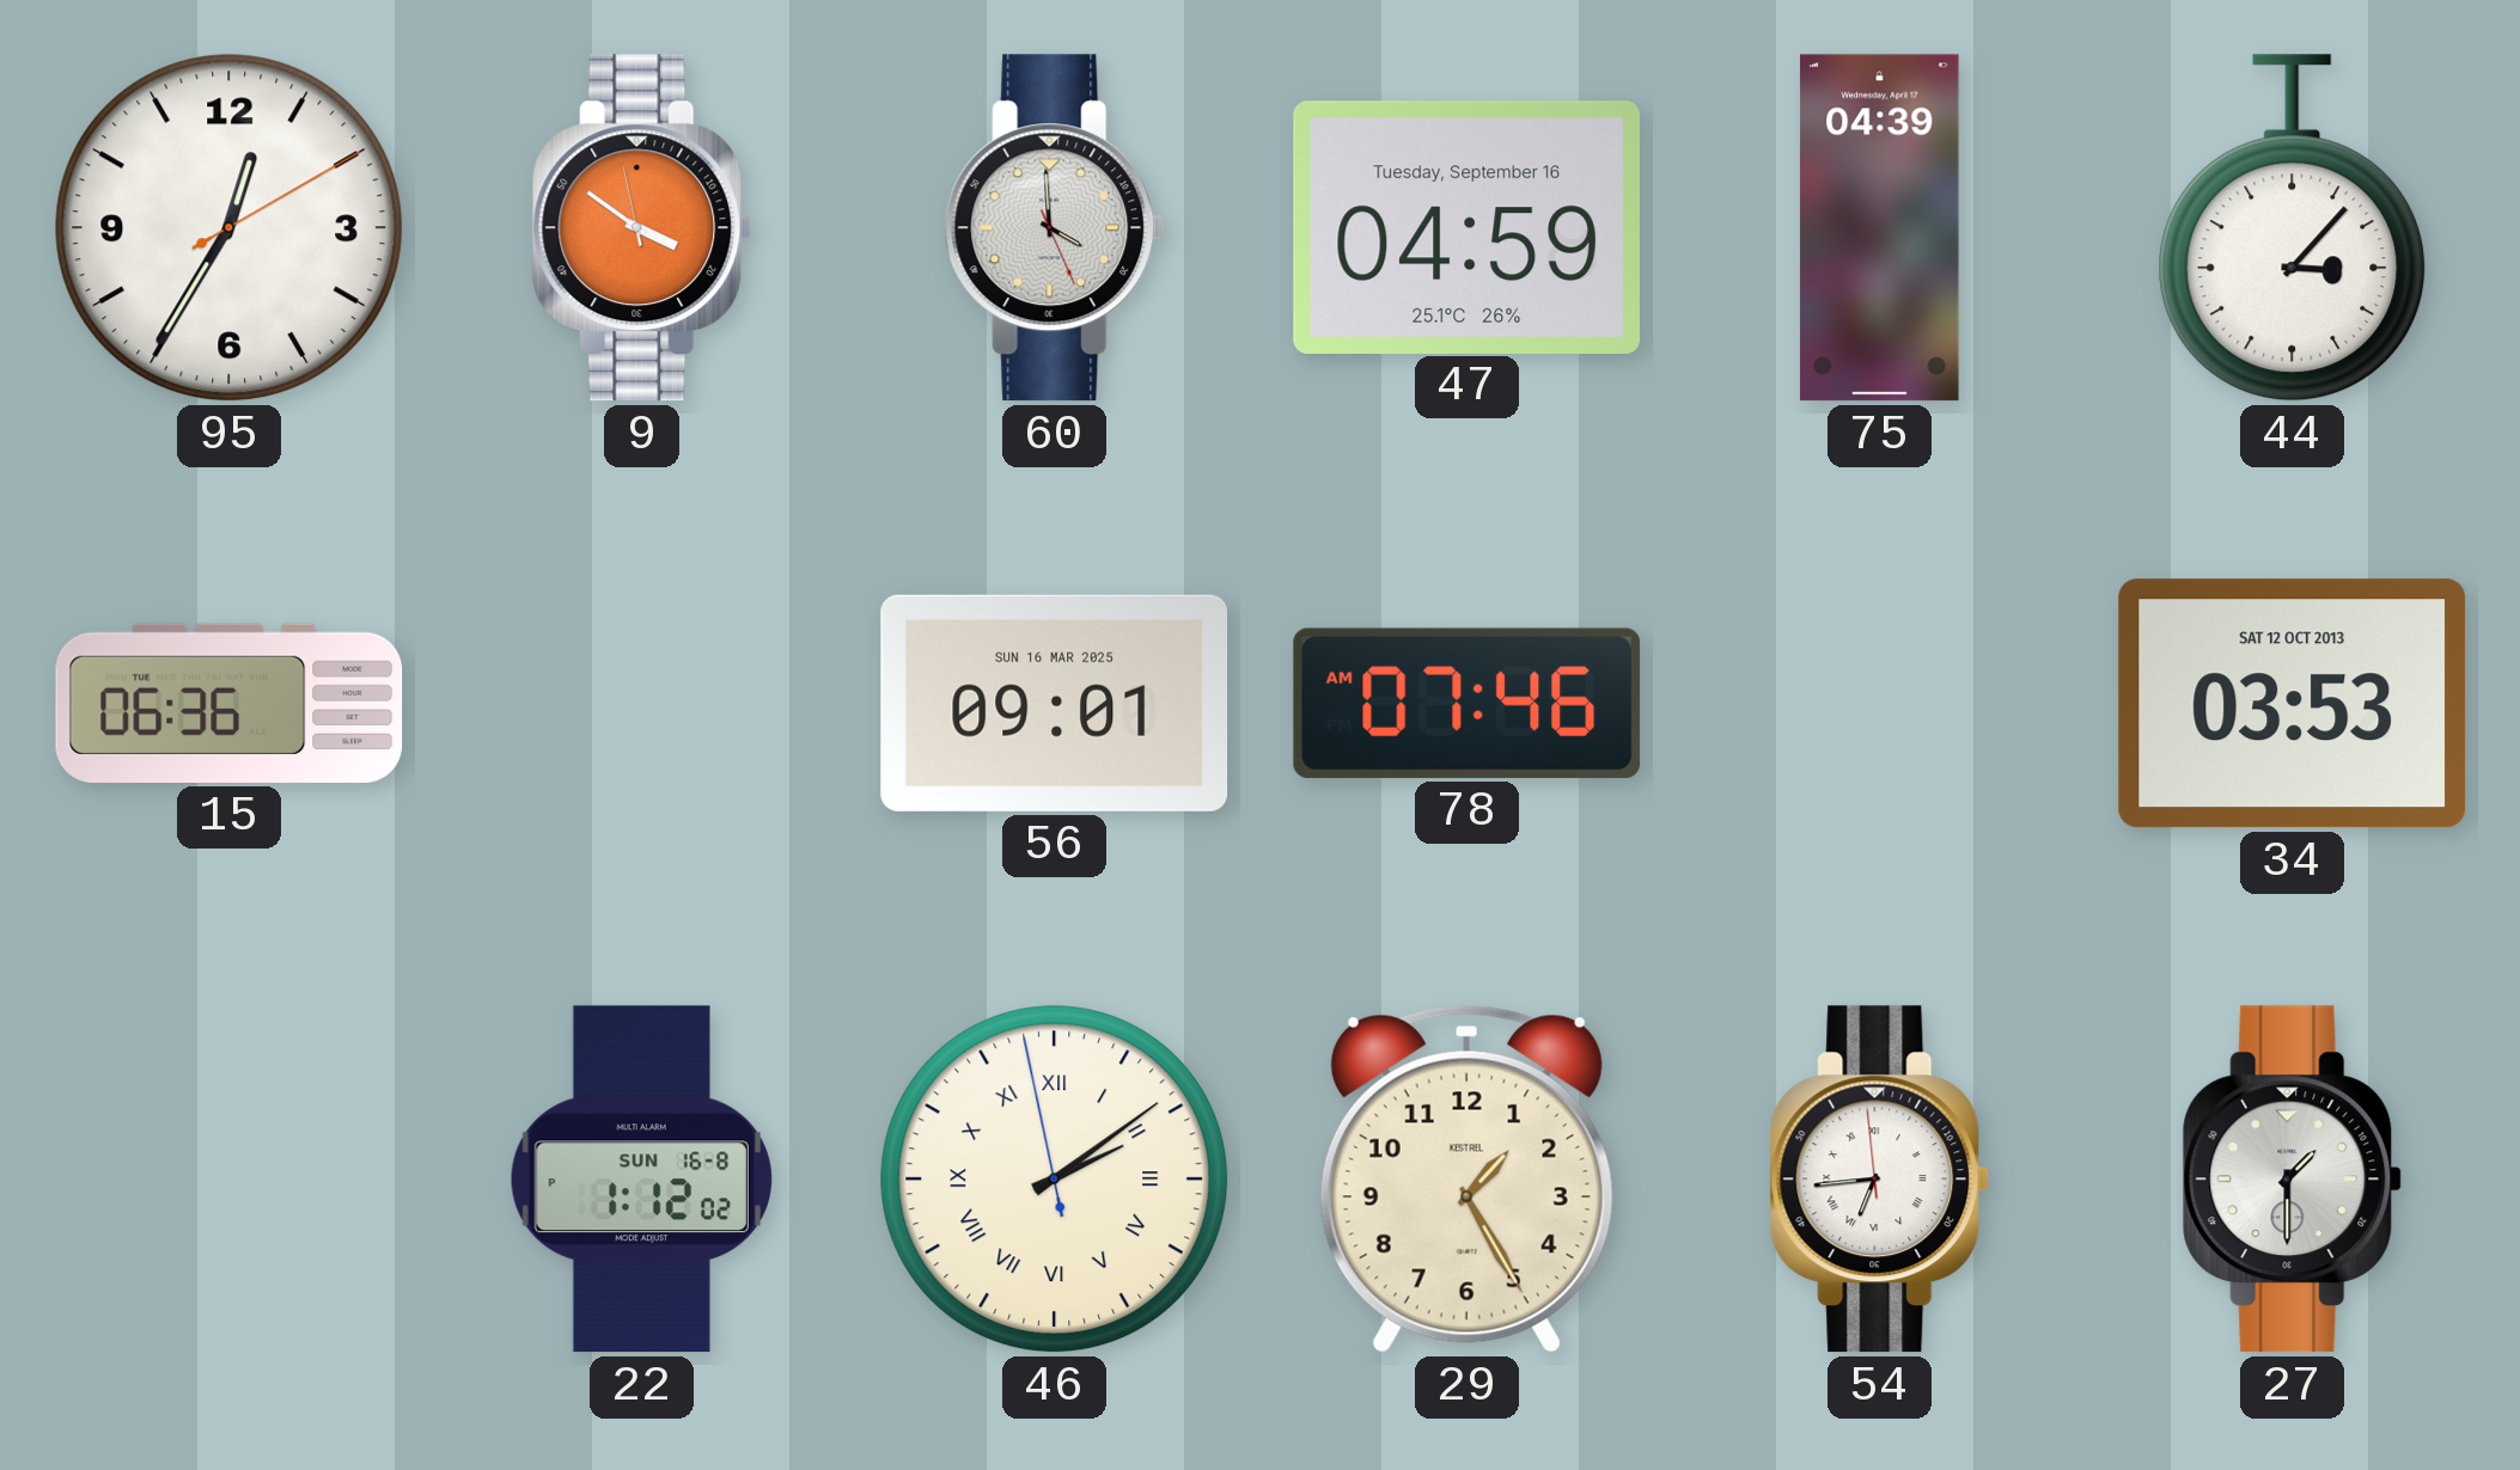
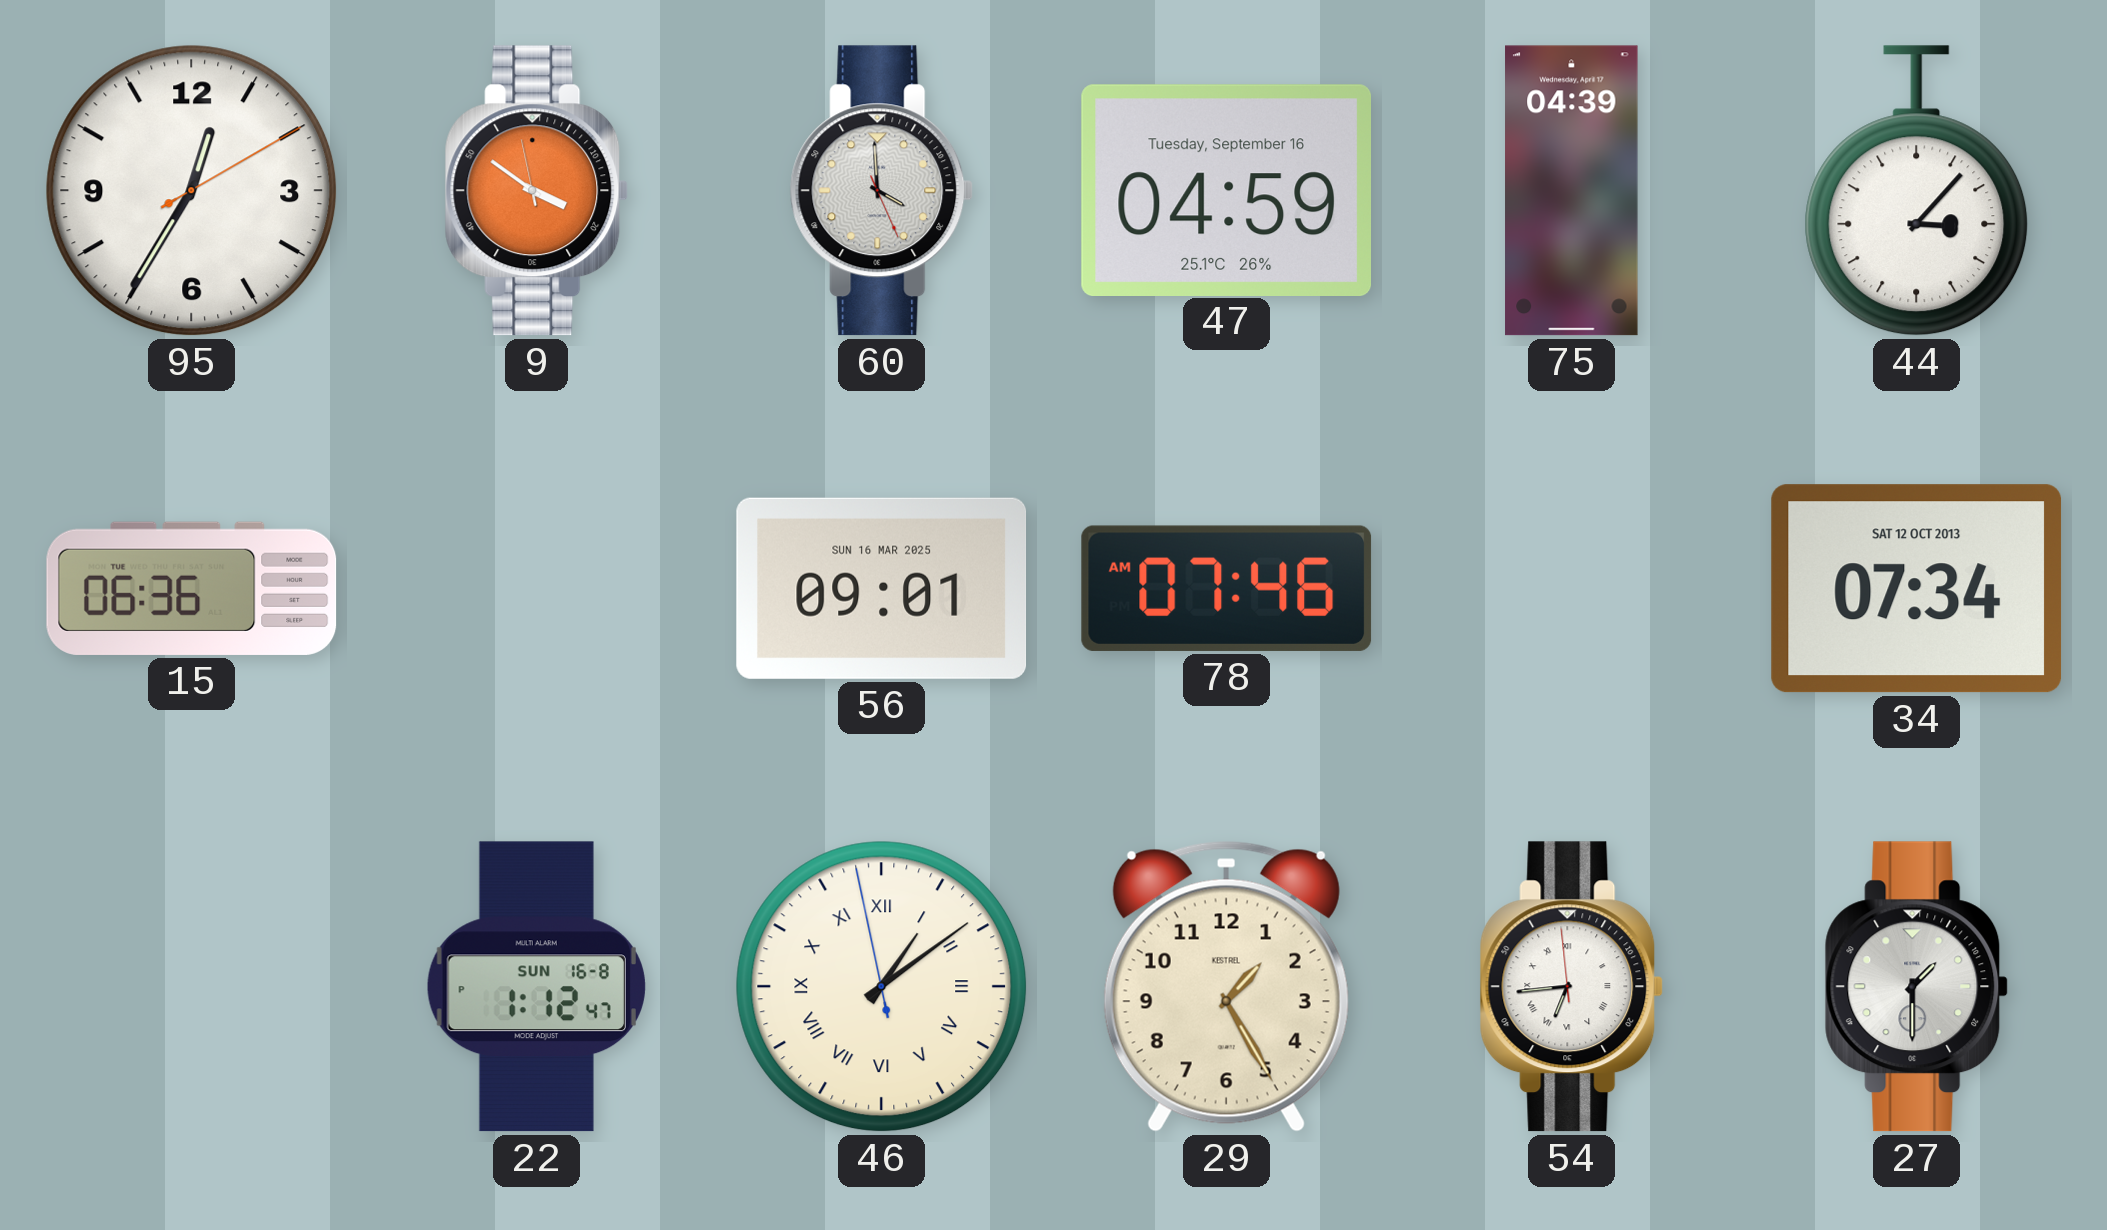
34: 03:53 -> 07:34
22: 1:12:02 PM -> 1:12:47 PM
46: 2:08 -> 1:08
